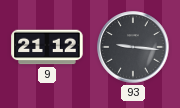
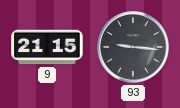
9: 21:12 -> 21:15
